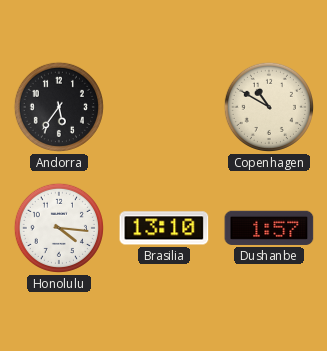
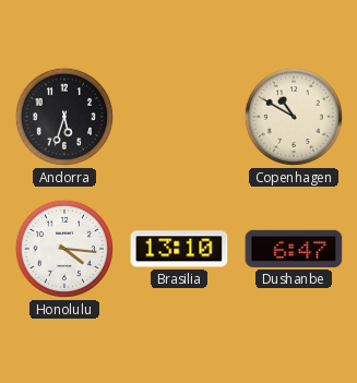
Andorra: 5:36 -> 5:33
Dushanbe: 1:57 -> 6:47
